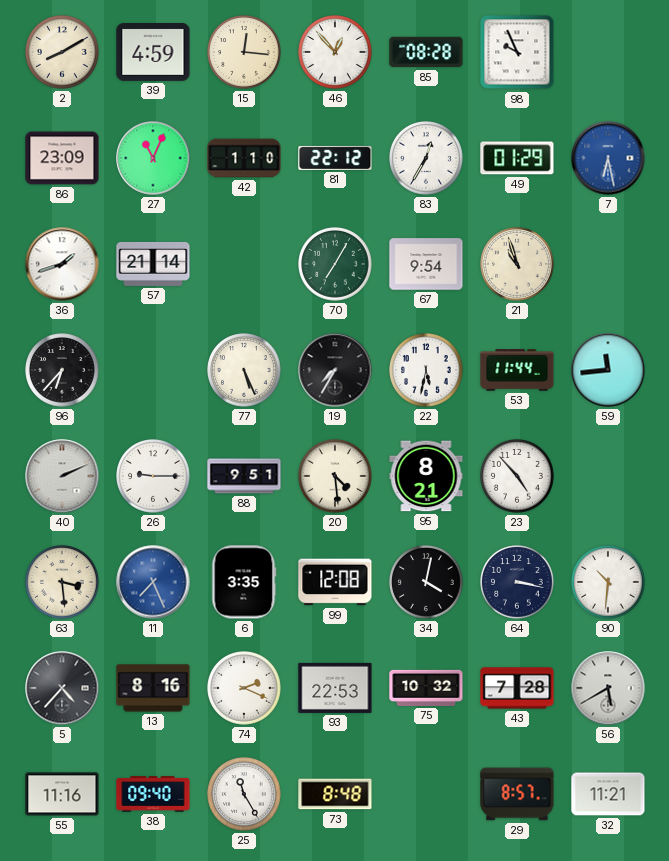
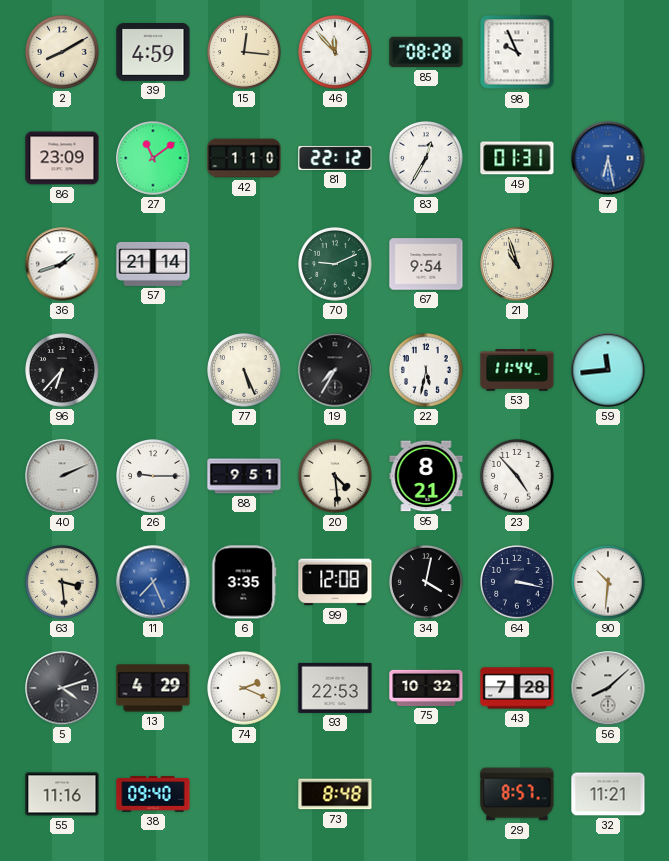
46: 12:53 -> 11:53
27: 11:04 -> 11:09
49: 01:29 -> 01:31
70: 7:05 -> 9:11
5: 4:37 -> 4:12
13: 8:16 -> 4:29
56: 5:40 -> 8:08
25: 11:25 -> none
